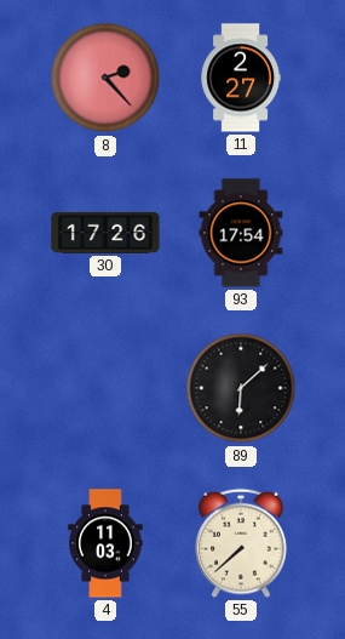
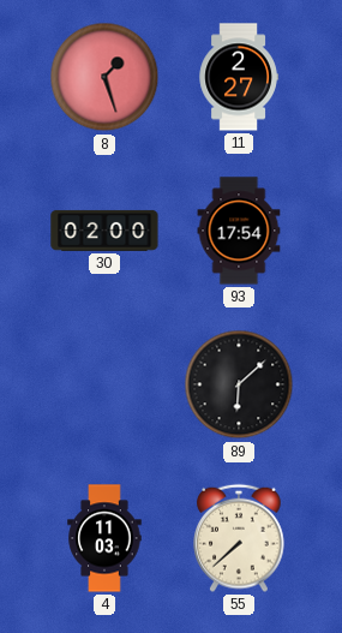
8: 2:23 -> 1:27
30: 17:26 -> 02:00
